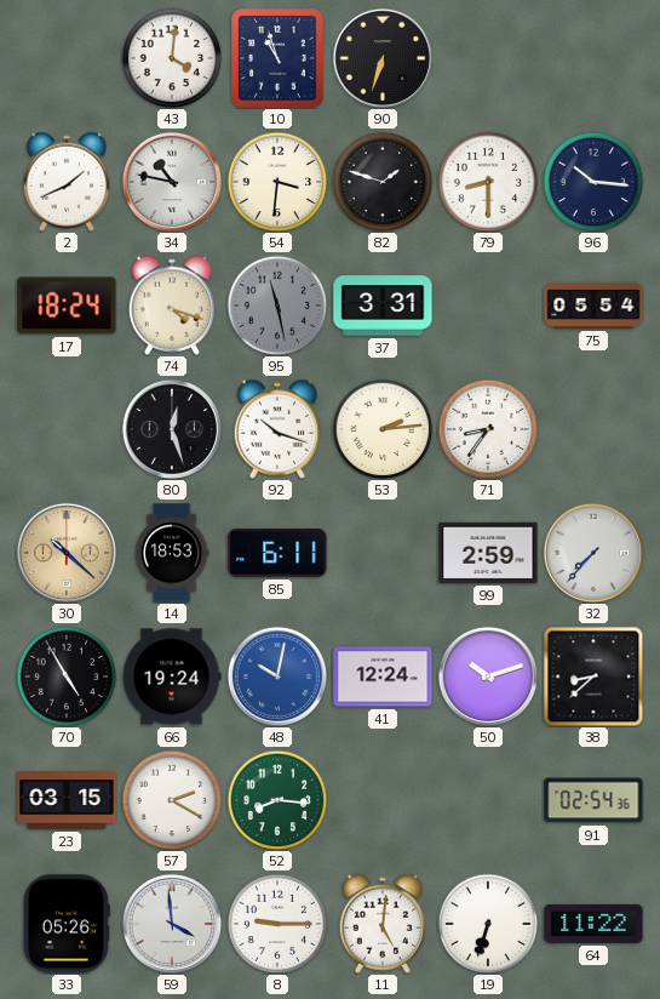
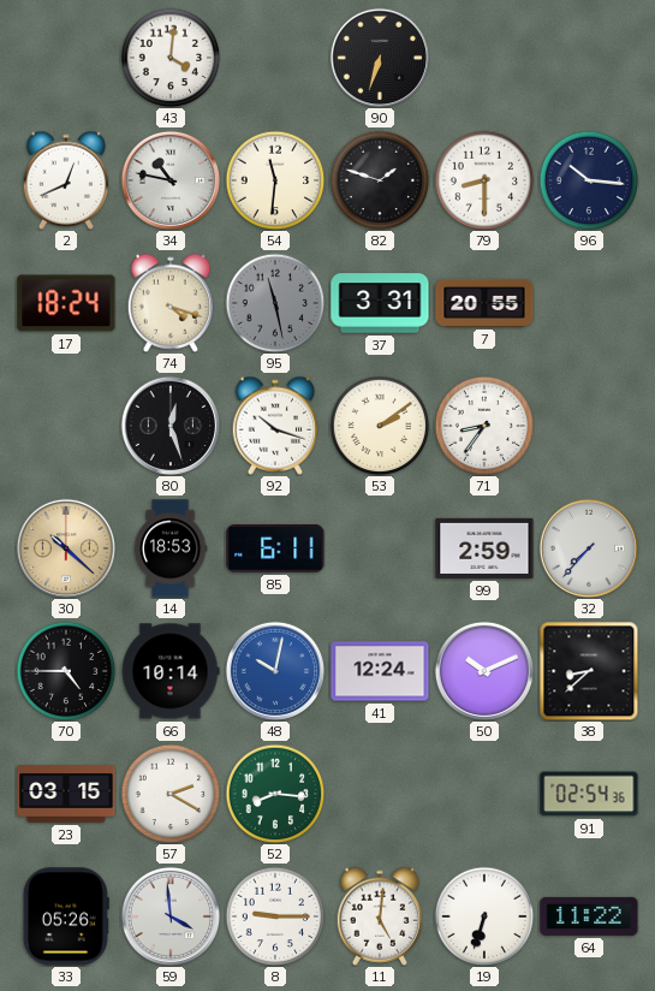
10: 10:57 -> none
2: 1:41 -> 12:41
54: 3:31 -> 11:31
7: none -> 20:55
75: 05:54 -> none
53: 2:14 -> 2:09
70: 4:55 -> 4:45
66: 19:24 -> 10:14
50: 10:12 -> 10:11
